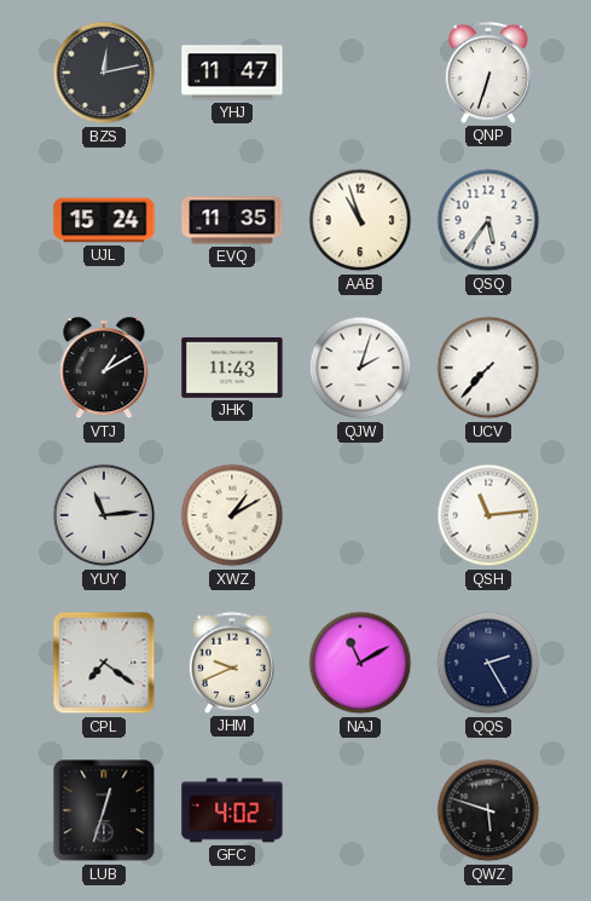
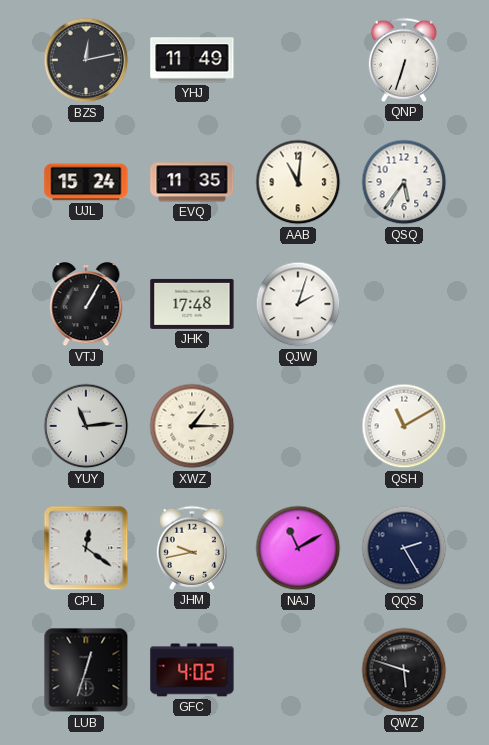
YHJ: 11:47 -> 11:49
AAB: 10:57 -> 11:01
VTJ: 1:10 -> 1:05
JHK: 11:43 -> 17:48
UCV: 7:37 -> none
XWZ: 1:10 -> 1:15
QSH: 11:14 -> 11:10
CPL: 7:21 -> 12:21
JHM: 9:41 -> 9:43
